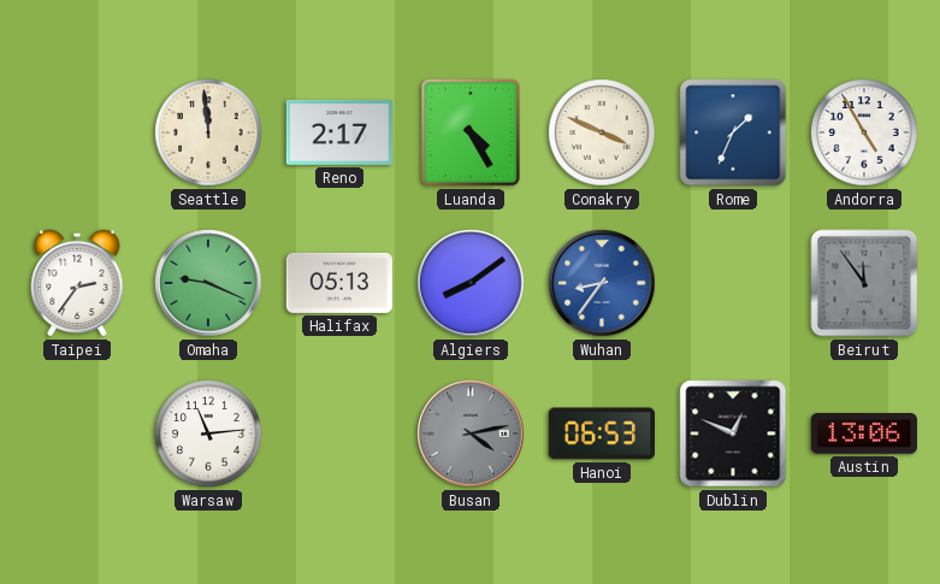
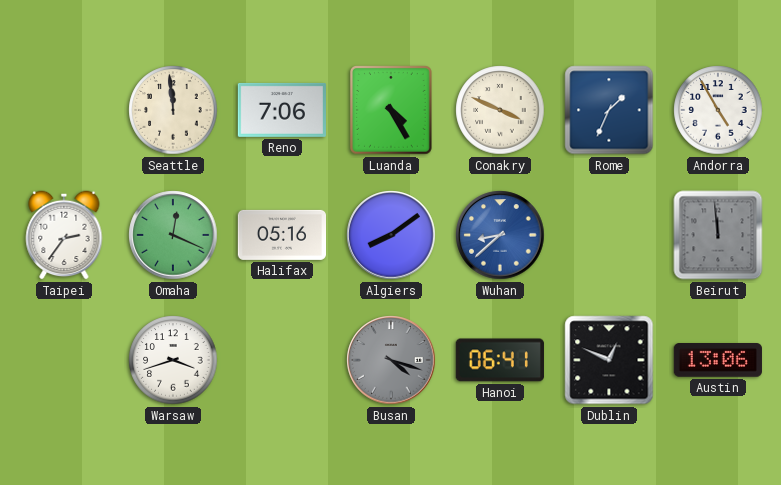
Reno: 2:17 -> 7:06
Omaha: 9:19 -> 12:19
Halifax: 05:13 -> 05:16
Wuhan: 8:36 -> 8:38
Beirut: 11:54 -> 11:59
Warsaw: 11:14 -> 3:42
Busan: 4:13 -> 4:18
Hanoi: 06:53 -> 06:41
